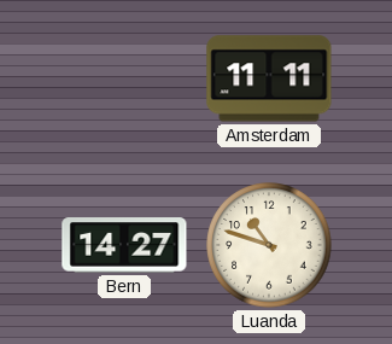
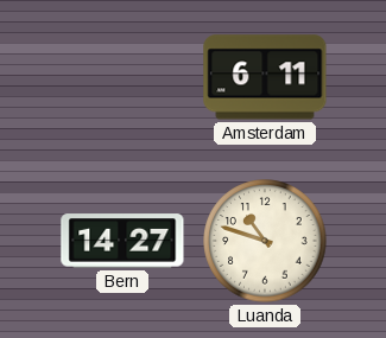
Amsterdam: 11:11 -> 6:11
